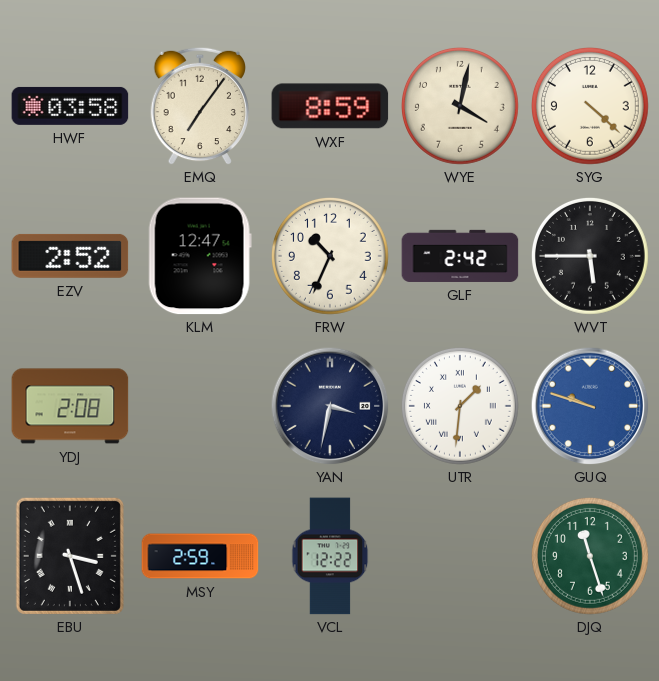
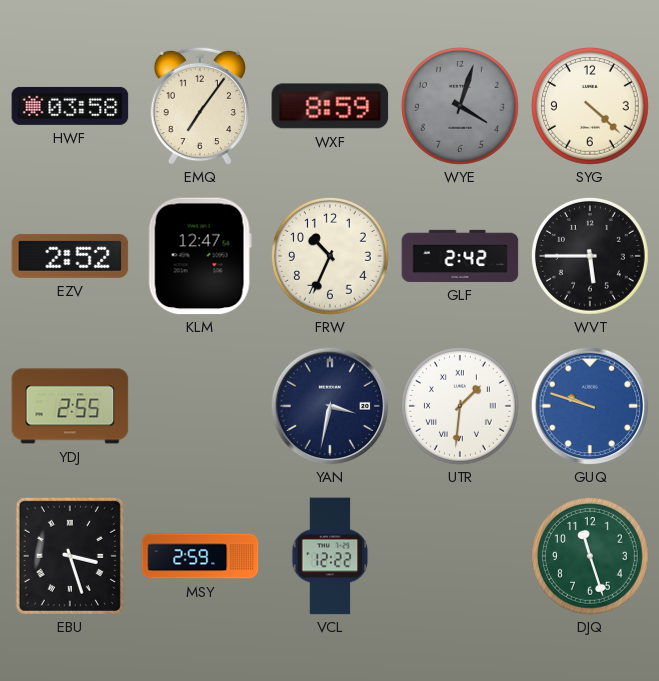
WYE: 4:02 -> 4:03
WYE dial: cream -> grey
YDJ: 2:08 -> 2:55
